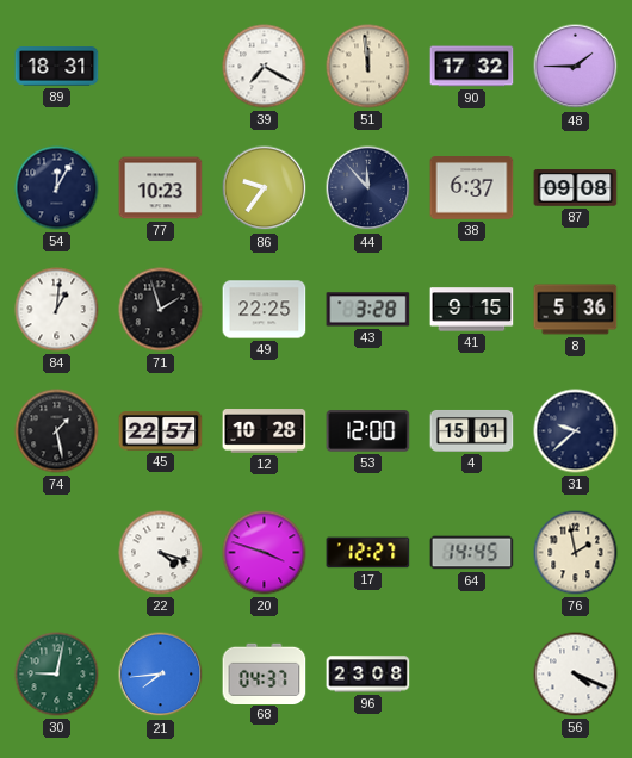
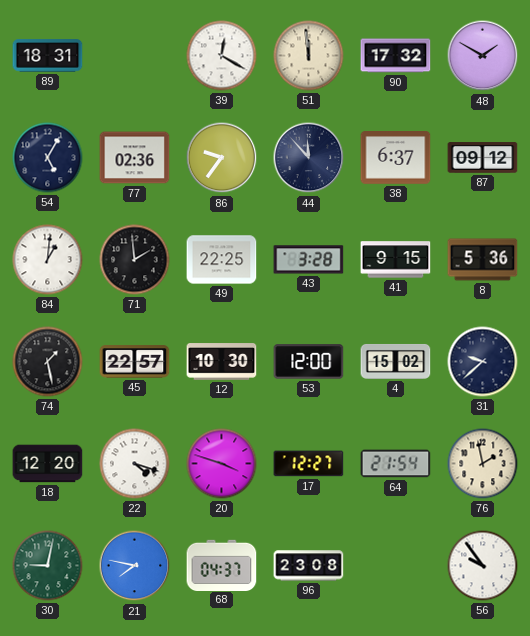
39: 7:20 -> 12:20
48: 1:45 -> 1:50
54: 12:05 -> 5:05
77: 10:23 -> 02:36
87: 09:08 -> 09:12
71: 1:57 -> 1:59
12: 10:28 -> 10:30
4: 15:01 -> 15:02
18: none -> 12:20
64: 14:45 -> 21:54
21: 7:44 -> 7:47
56: 4:19 -> 9:54
